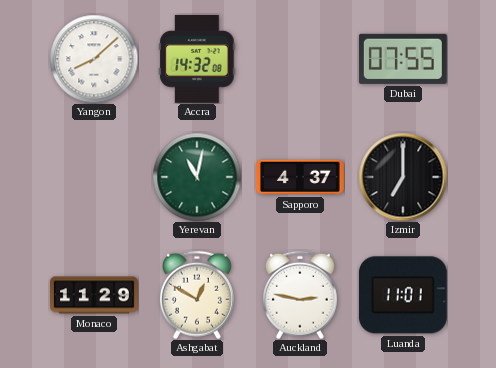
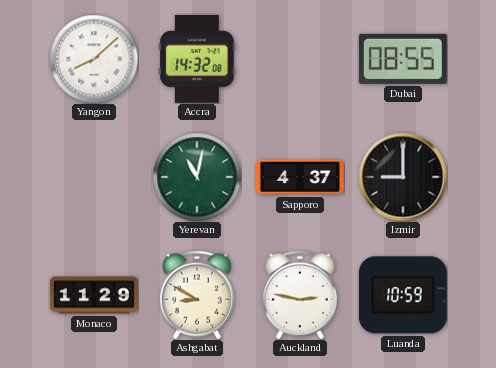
Dubai: 07:55 -> 08:55
Izmir: 7:00 -> 9:00
Ashgabat: 12:50 -> 8:50
Luanda: 11:01 -> 10:59
